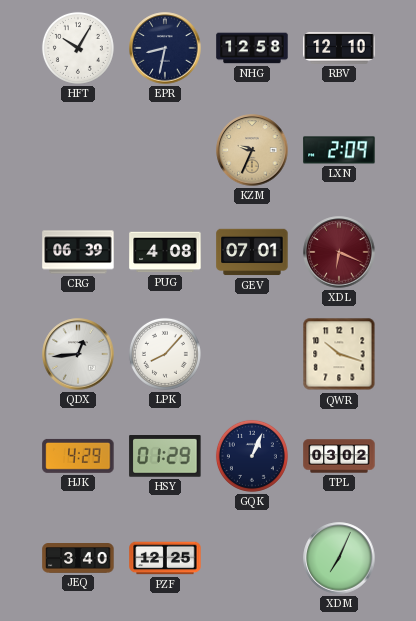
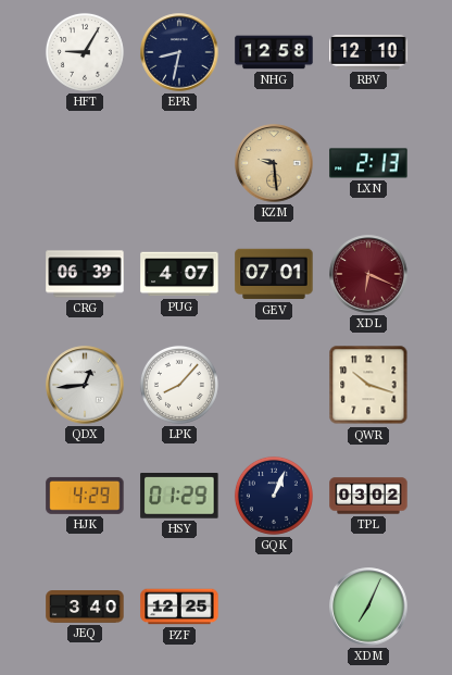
HFT: 10:05 -> 9:05
KZM: 9:34 -> 9:29
LXN: 2:09 -> 2:13
PUG: 4:08 -> 4:07
